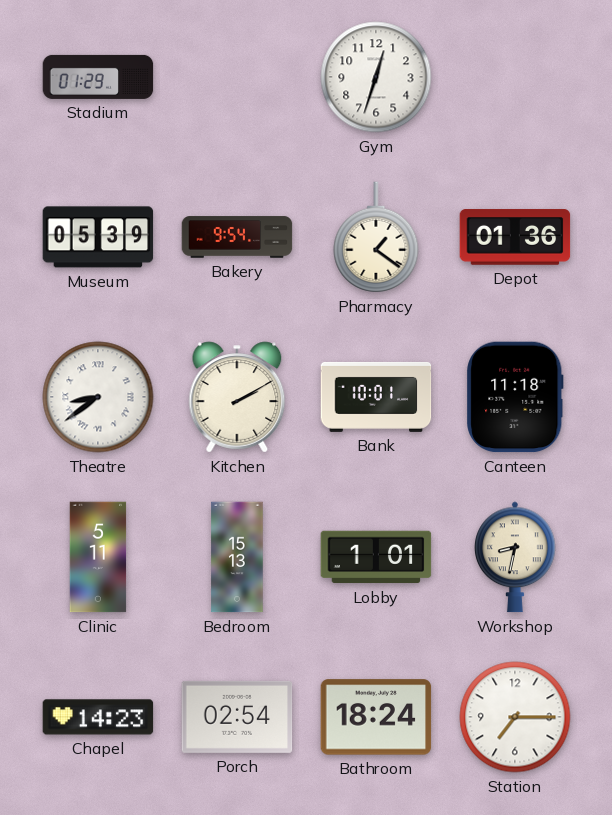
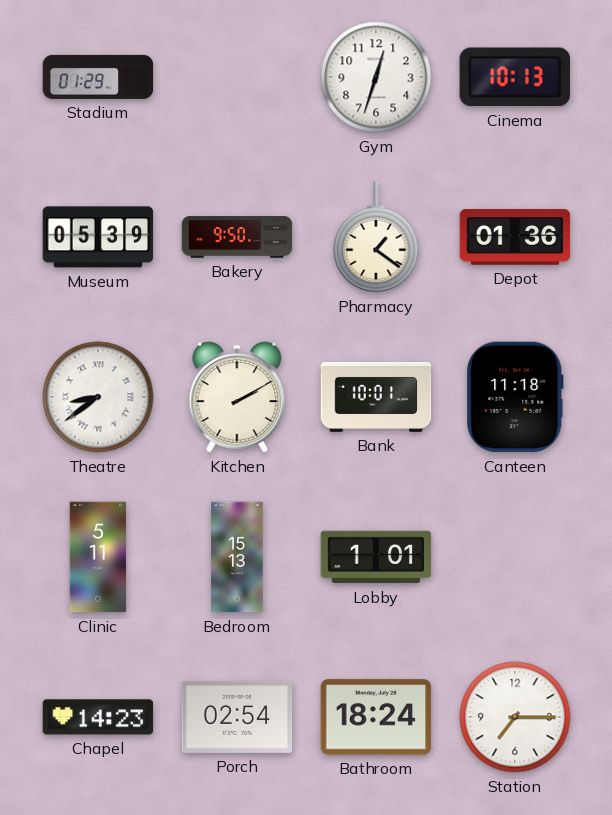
Cinema: none -> 10:13
Bakery: 9:54 -> 9:50
Workshop: 8:32 -> none
